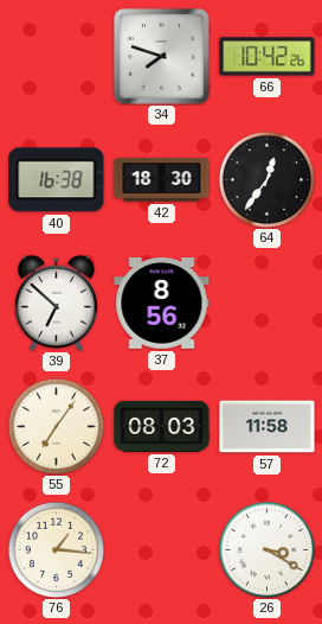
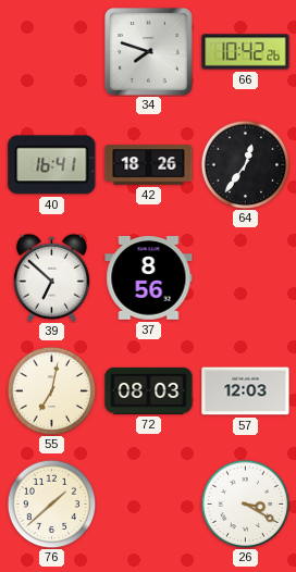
40: 16:38 -> 16:41
42: 18:30 -> 18:26
55: 7:06 -> 7:02
57: 11:58 -> 12:03
76: 1:16 -> 1:38
